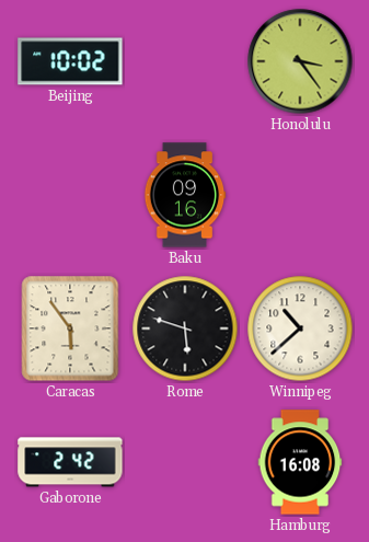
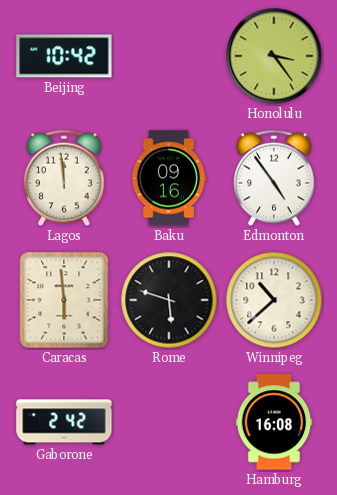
Beijing: 10:02 -> 10:42
Lagos: none -> 11:59
Edmonton: none -> 4:54
Caracas: 5:54 -> 5:59
